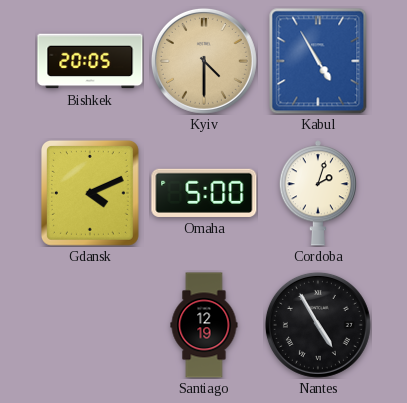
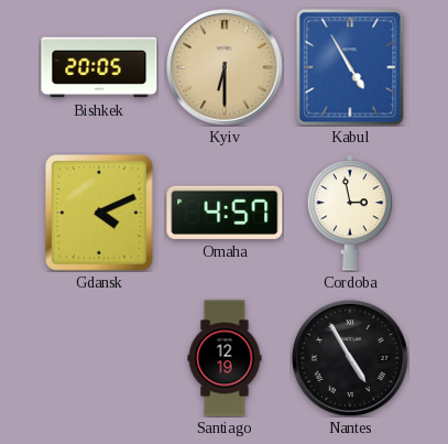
Kyiv: 4:30 -> 6:30
Omaha: 5:00 -> 4:57
Cordoba: 2:03 -> 2:58
